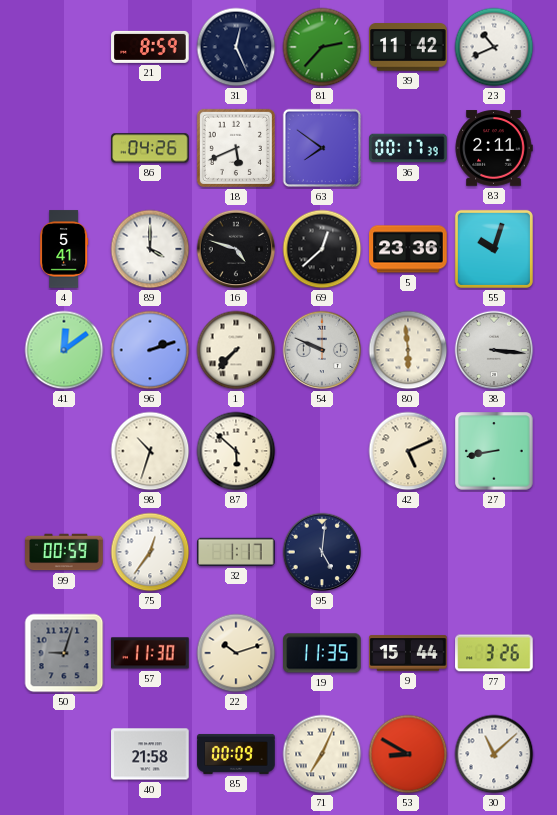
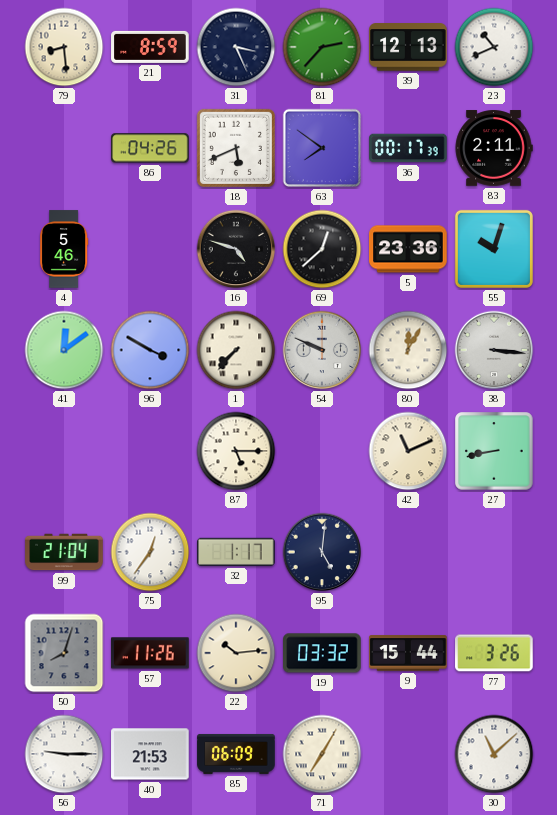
79: none -> 8:29
31: 12:26 -> 3:26
39: 11:42 -> 12:13
4: 5:41 -> 5:46
89: 4:00 -> none
96: 2:12 -> 3:50
80: 5:59 -> 12:05
98: 10:33 -> none
87: 5:52 -> 5:15
42: 5:11 -> 11:11
99: 00:59 -> 21:04
50: 9:03 -> 8:03
57: 11:30 -> 11:26
22: 10:12 -> 10:14
19: 11:35 -> 03:32
56: none -> 9:15
40: 21:58 -> 21:53
85: 00:09 -> 06:09
71: 7:04 -> 7:05
53: 8:50 -> none
